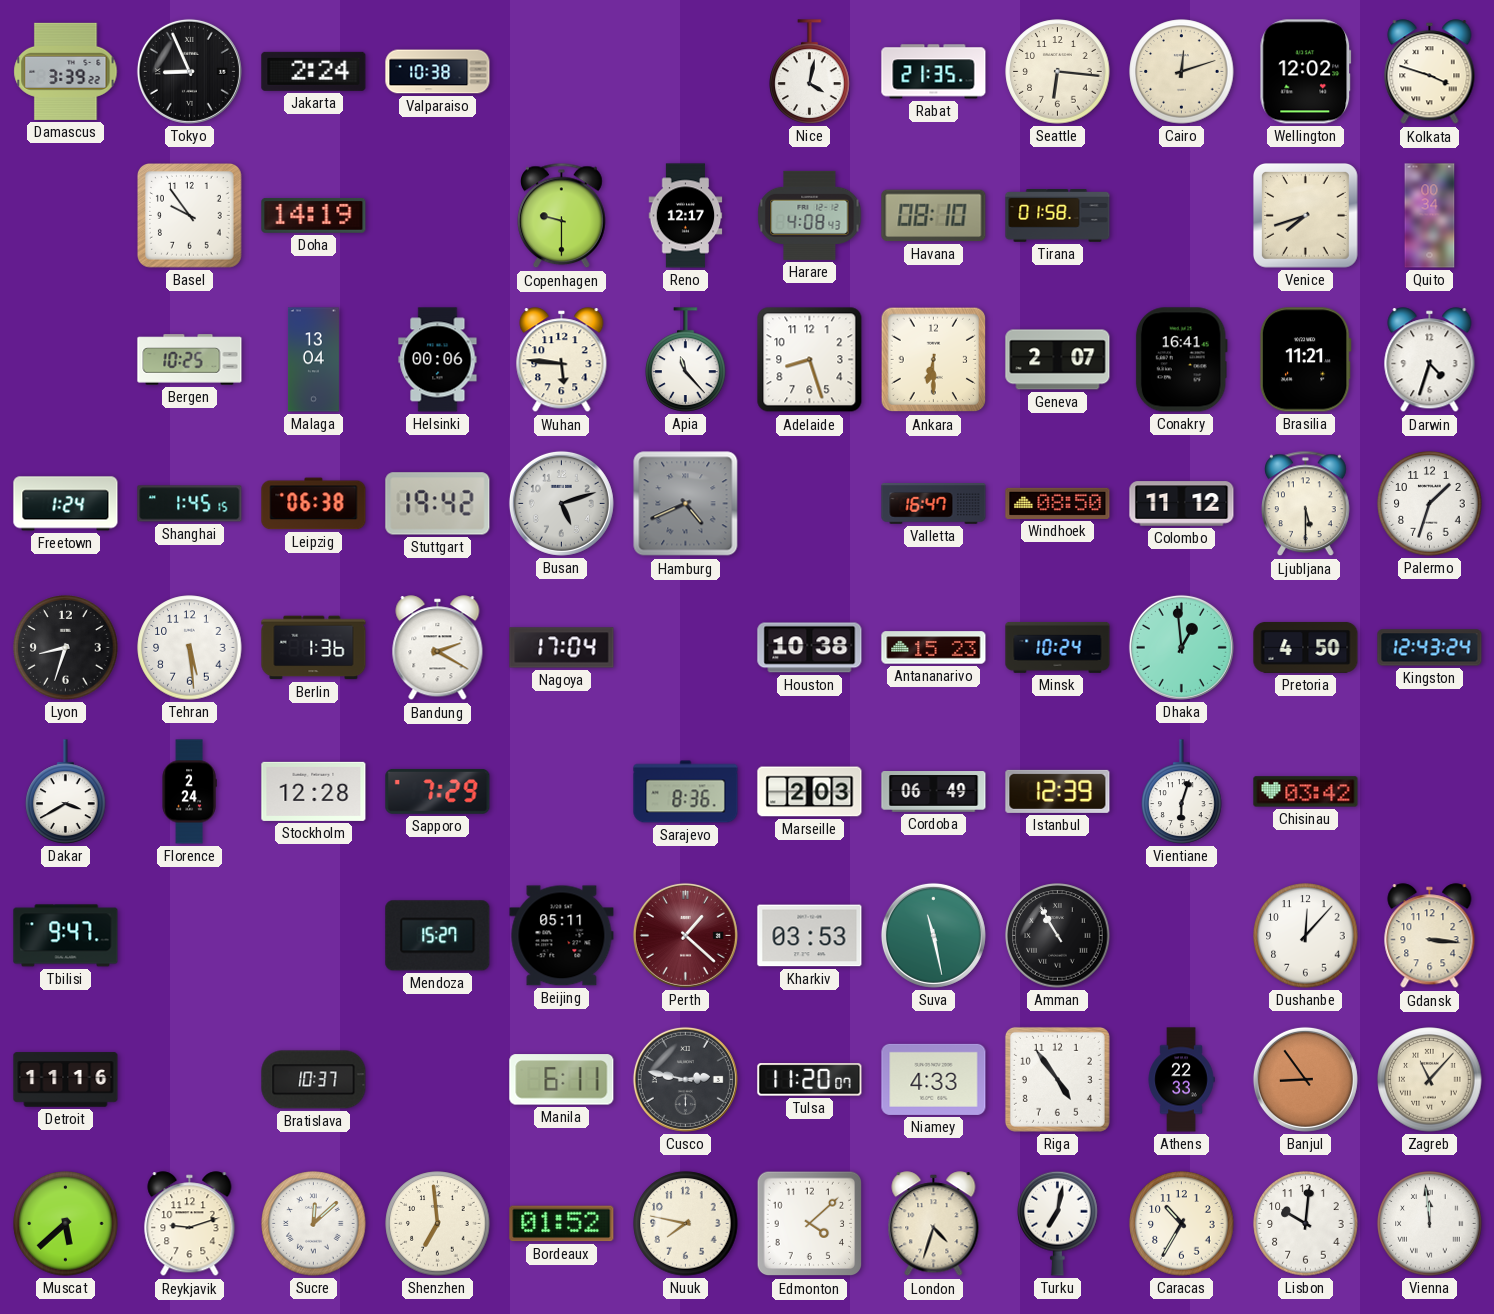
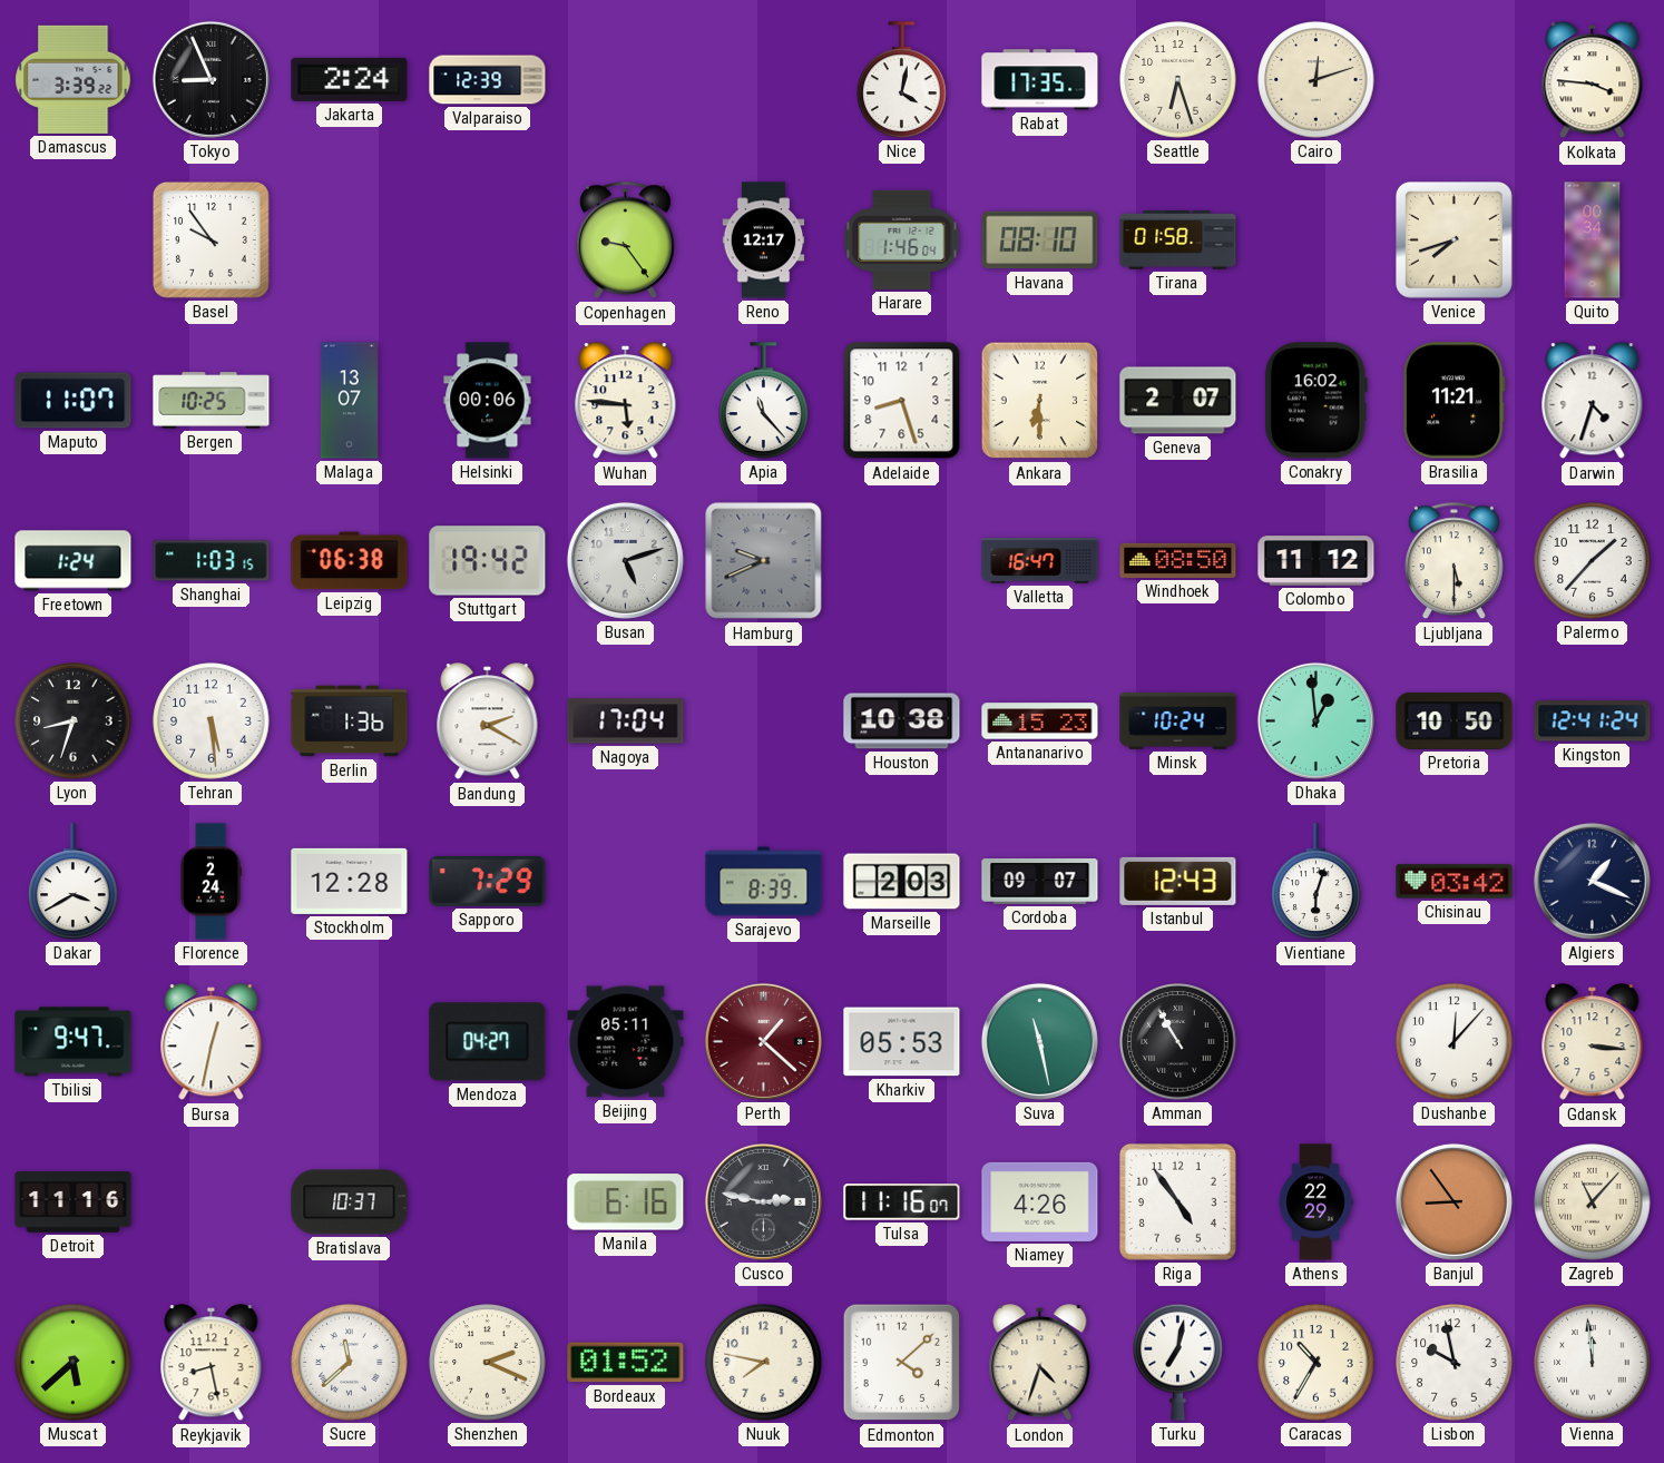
Valparaiso: 10:38 -> 12:39
Rabat: 21:35 -> 17:35
Seattle: 6:16 -> 6:27
Wellington: 12:02 -> none
Kolkata: 3:48 -> 3:46
Doha: 14:19 -> none
Copenhagen: 9:30 -> 9:24
Harare: 4:08 -> 1:46
Maputo: none -> 11:07
Malaga: 13:04 -> 13:07
Conakry: 16:41 -> 16:02
Shanghai: 1:45 -> 1:03
Hamburg: 4:41 -> 9:41
Palermo: 1:33 -> 1:37
Pretoria: 4:50 -> 10:50
Kingston: 12:43 -> 12:41
Sarajevo: 8:36 -> 8:39
Cordoba: 06:49 -> 09:07
Istanbul: 12:39 -> 12:43
Algiers: none -> 1:19
Bursa: none -> 12:32
Mendoza: 15:27 -> 04:27
Kharkiv: 03:53 -> 05:53
Manila: 6:11 -> 6:16
Tulsa: 11:20 -> 11:16
Niamey: 4:33 -> 4:26
Athens: 22:33 -> 22:29
Reykjavik: 9:12 -> 8:28
Sucre: 12:08 -> 11:38
Shenzhen: 6:59 -> 2:19
Lisbon: 10:01 -> 9:58
